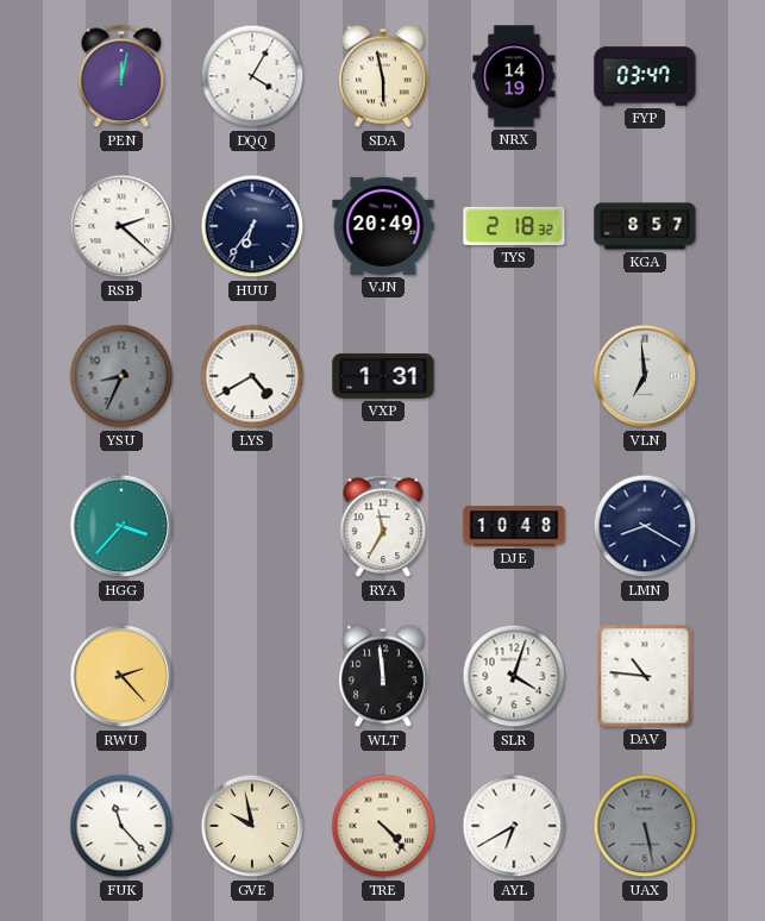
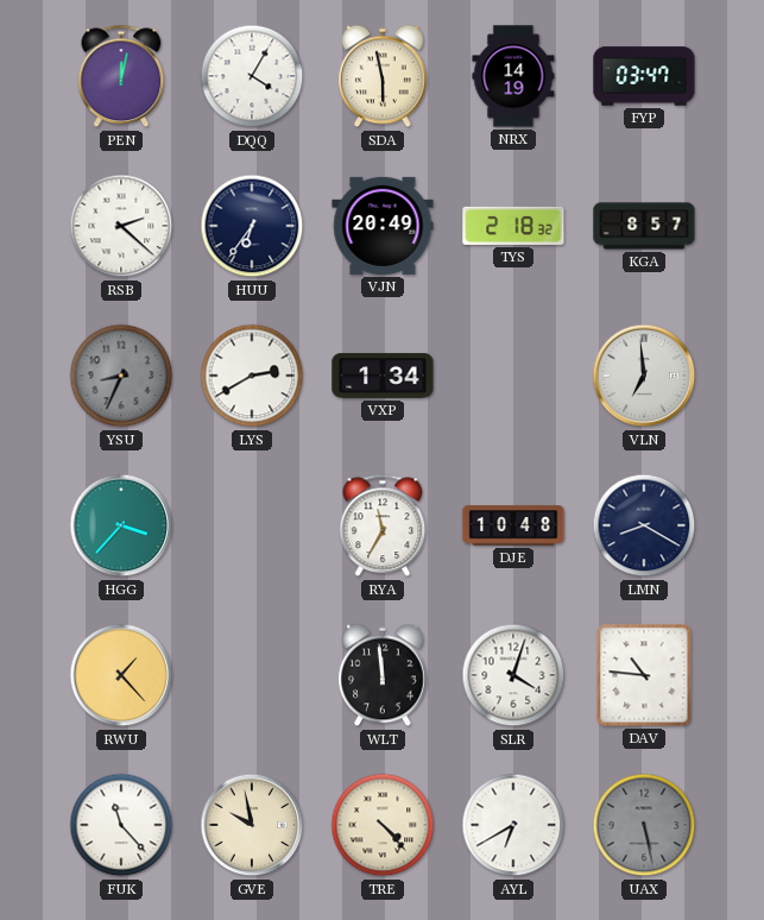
LYS: 4:40 -> 2:40
VXP: 1:31 -> 1:34
RWU: 2:23 -> 1:23
